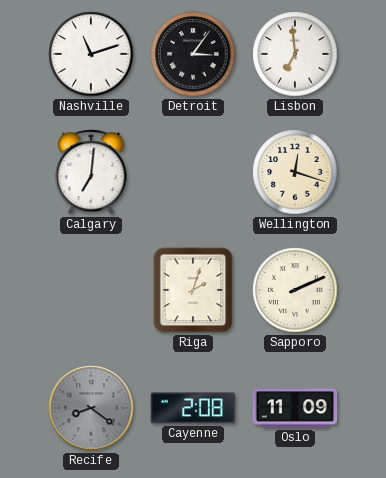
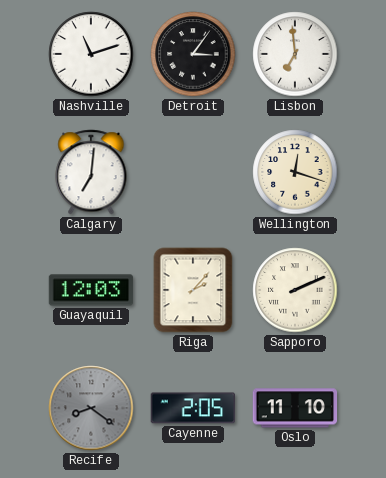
Guayaquil: none -> 12:03
Riga: 2:03 -> 2:07
Cayenne: 2:08 -> 2:05
Oslo: 11:09 -> 11:10
